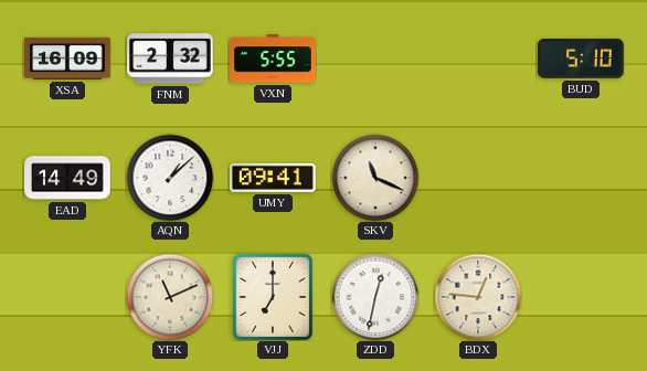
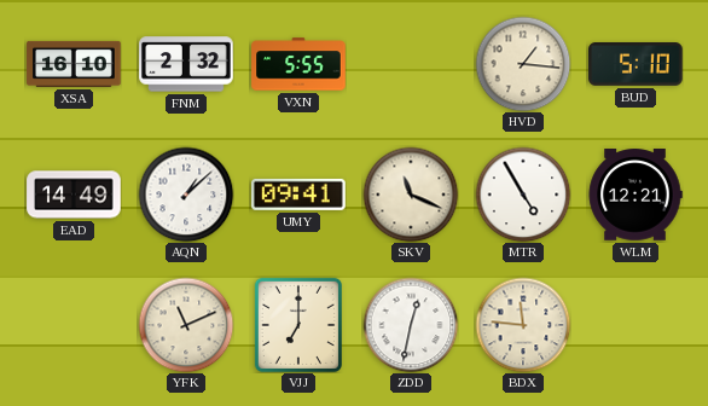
XSA: 16:09 -> 16:10
HVD: none -> 1:16
MTR: none -> 4:55
WLM: none -> 12:21
BDX: 12:46 -> 11:46
